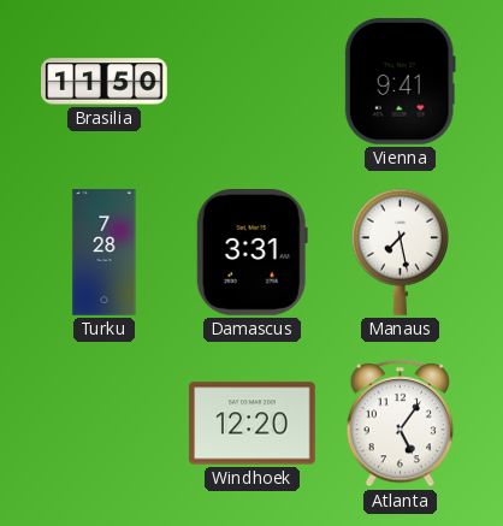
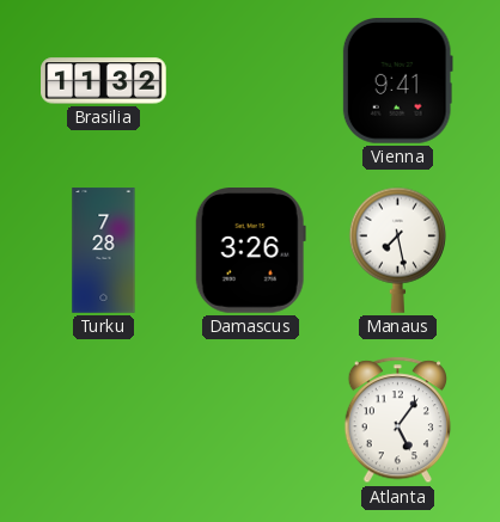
Brasilia: 11:50 -> 11:32
Damascus: 3:31 -> 3:26
Windhoek: 12:20 -> none
